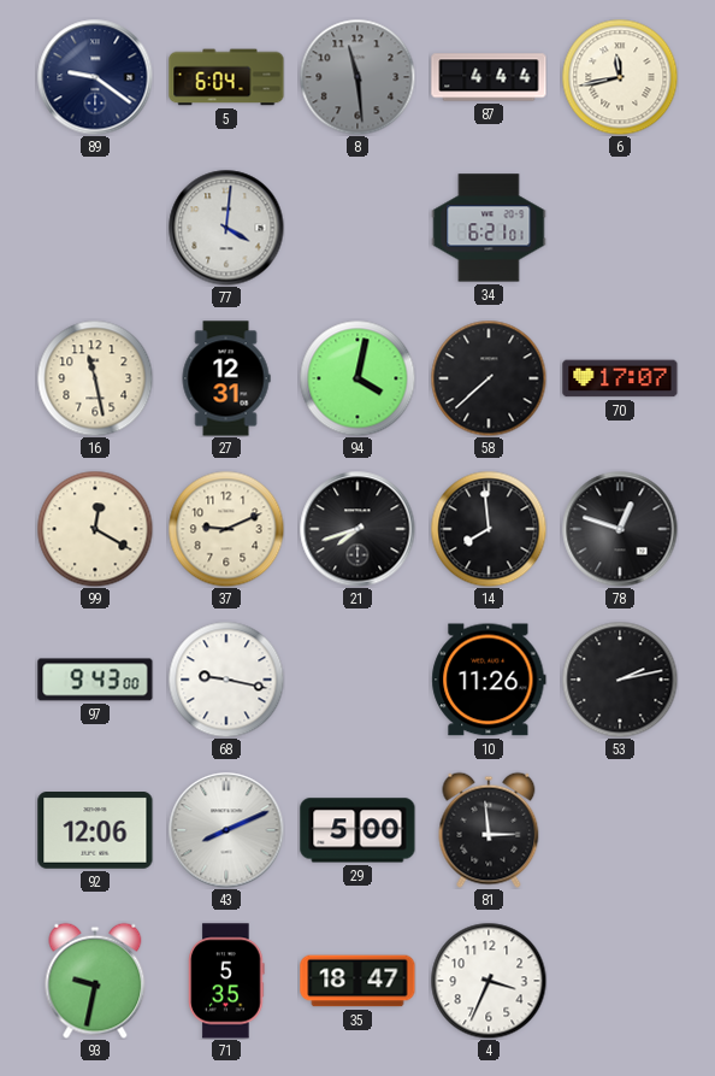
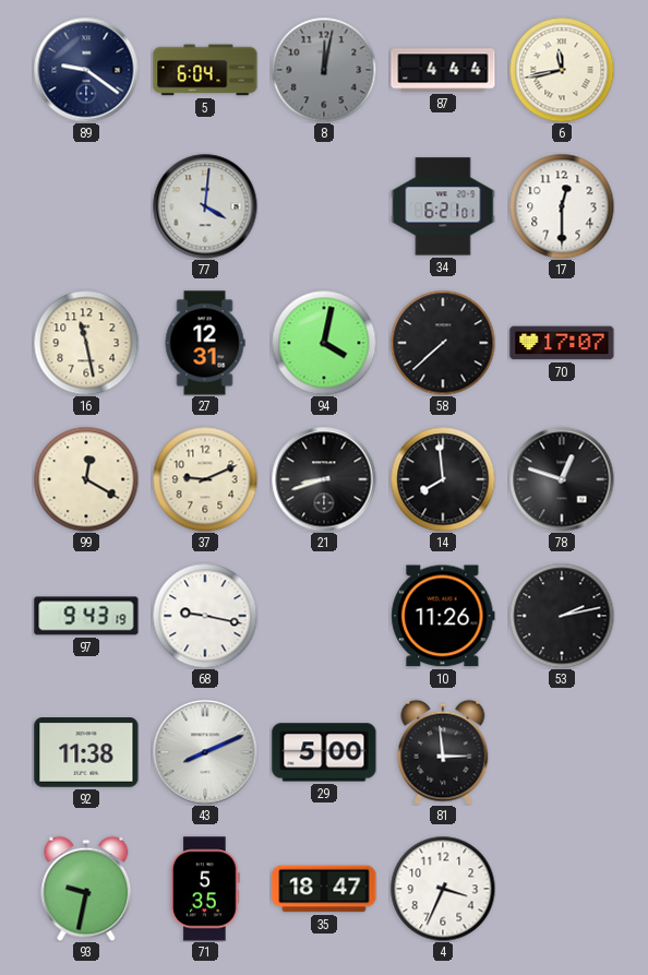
8: 11:29 -> 12:02
17: none -> 12:30
21: 7:42 -> 8:42
97: 9:43:00 -> 9:43:19
92: 12:06 -> 11:38
